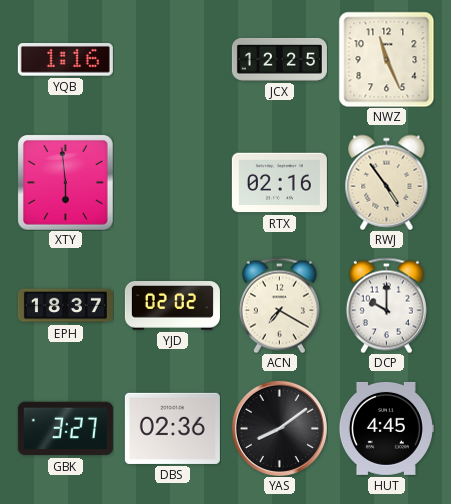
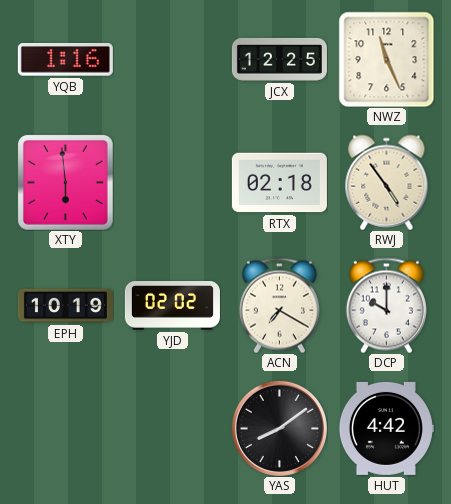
RTX: 02:16 -> 02:18
EPH: 18:37 -> 10:19
GBK: 3:27 -> none
DBS: 02:36 -> none
HUT: 4:45 -> 4:42
